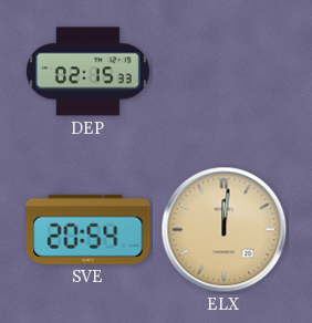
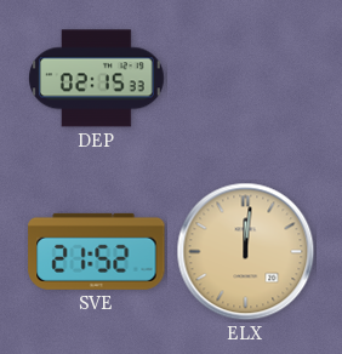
SVE: 20:54 -> 21:52
